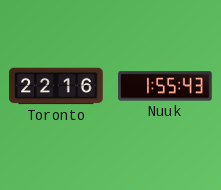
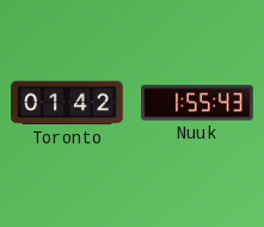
Toronto: 22:16 -> 01:42
